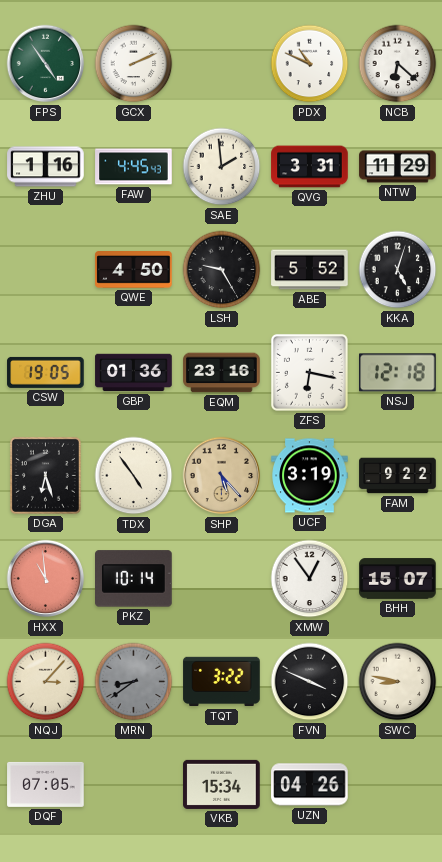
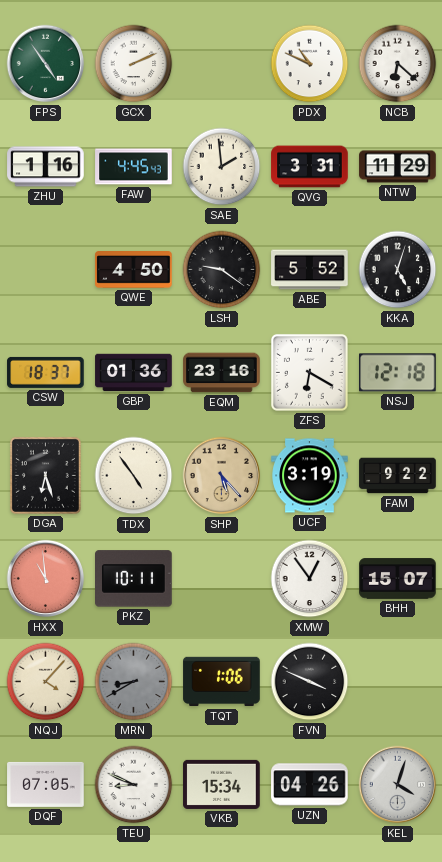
LSH: 9:25 -> 9:21
CSW: 19:05 -> 18:37
ZFS: 6:17 -> 6:20
PKZ: 10:14 -> 10:11
NQJ: 3:07 -> 4:07
MRN: 8:39 -> 8:40
TQT: 3:22 -> 1:06
SWC: 8:47 -> none
TEU: none -> 8:49
KEL: none -> 4:03
